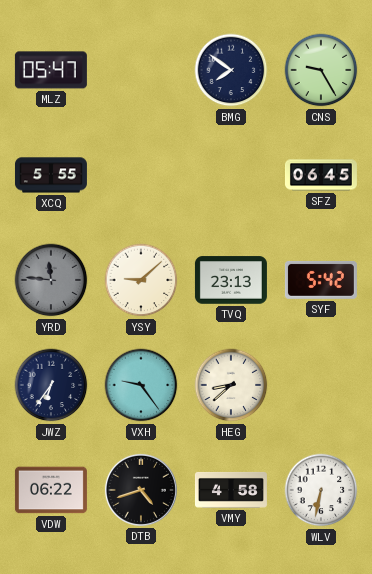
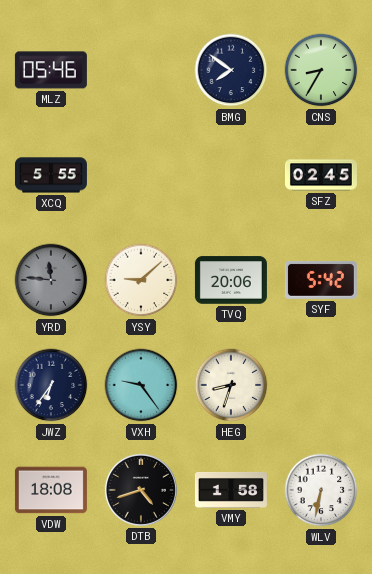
MLZ: 05:47 -> 05:46
CNS: 9:25 -> 8:35
SFZ: 06:45 -> 02:45
TVQ: 23:13 -> 20:06
HEG: 8:38 -> 8:33
VDW: 06:22 -> 18:08
VMY: 4:58 -> 1:58
